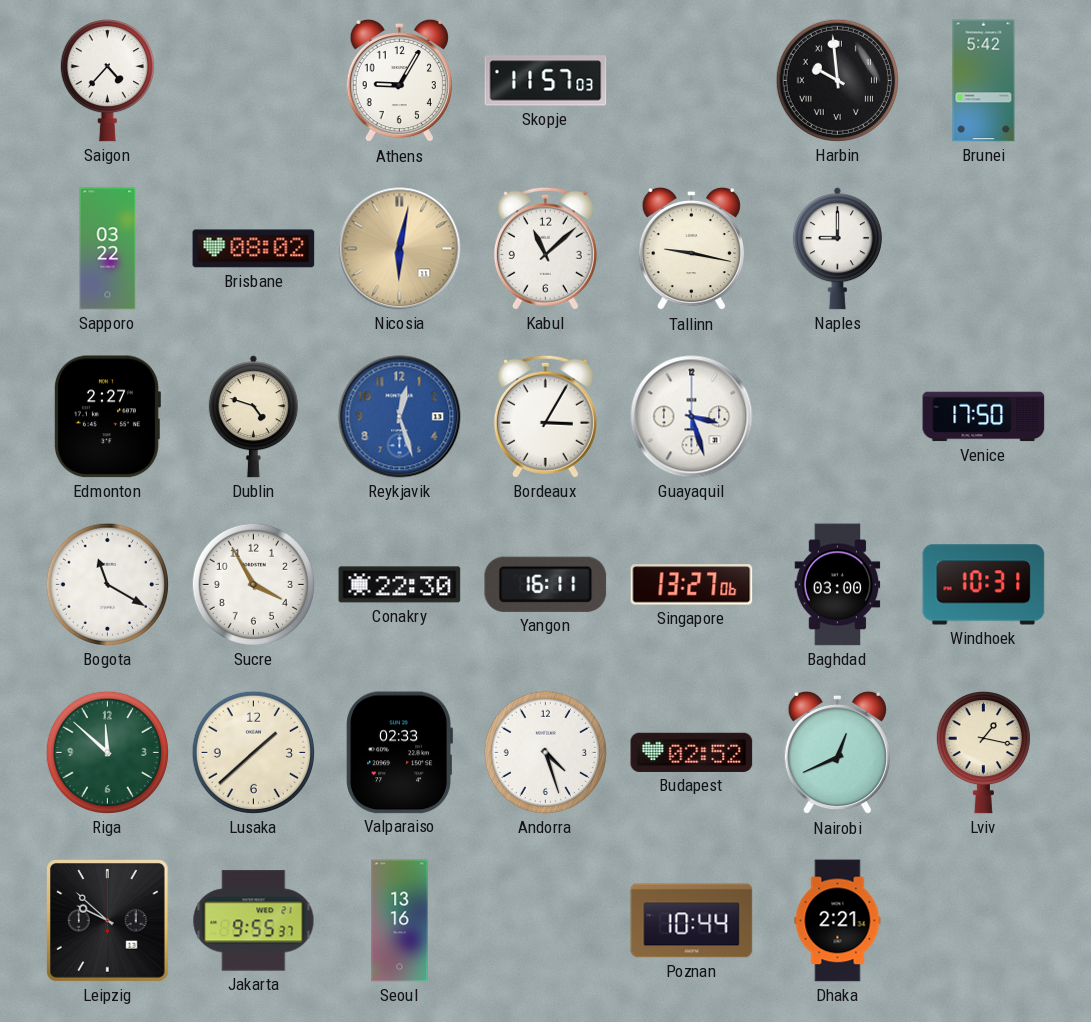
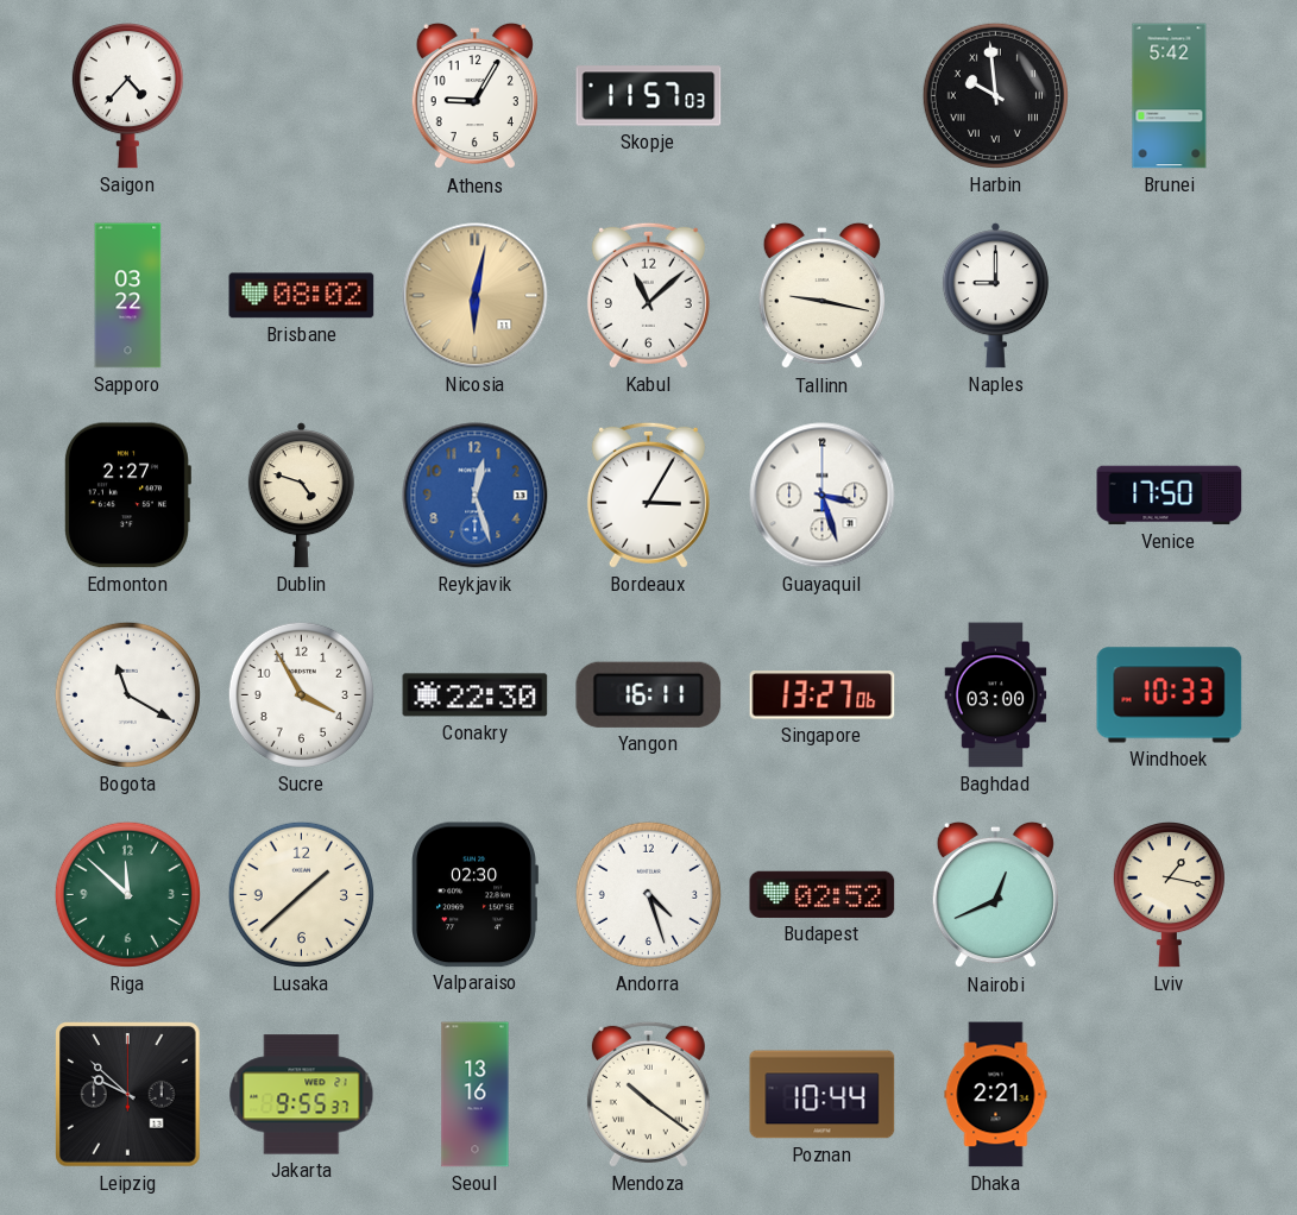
Windhoek: 10:31 -> 10:33
Valparaiso: 02:33 -> 02:30
Mendoza: none -> 10:21
